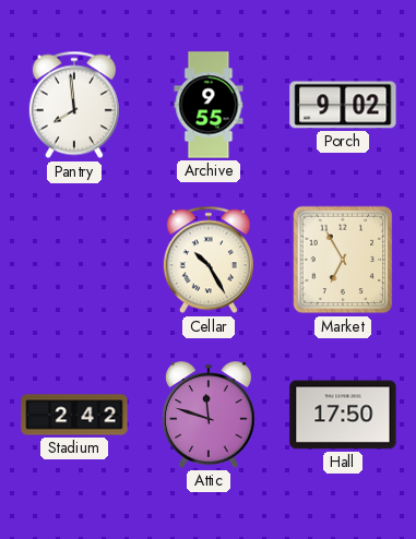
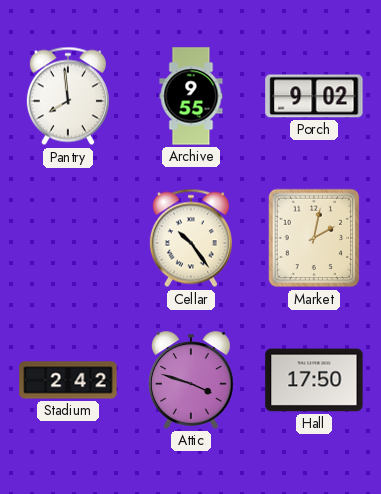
Cellar: 10:25 -> 10:24
Market: 6:55 -> 2:02
Attic: 11:48 -> 3:48
